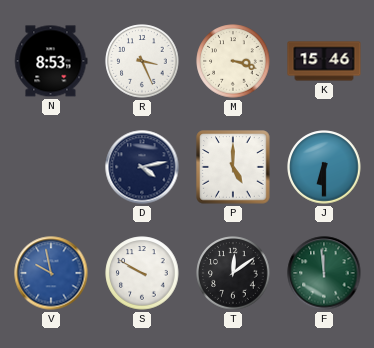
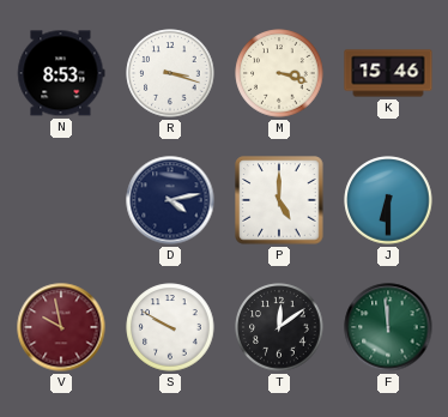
R: 3:26 -> 3:18
V dial: blue -> burgundy
